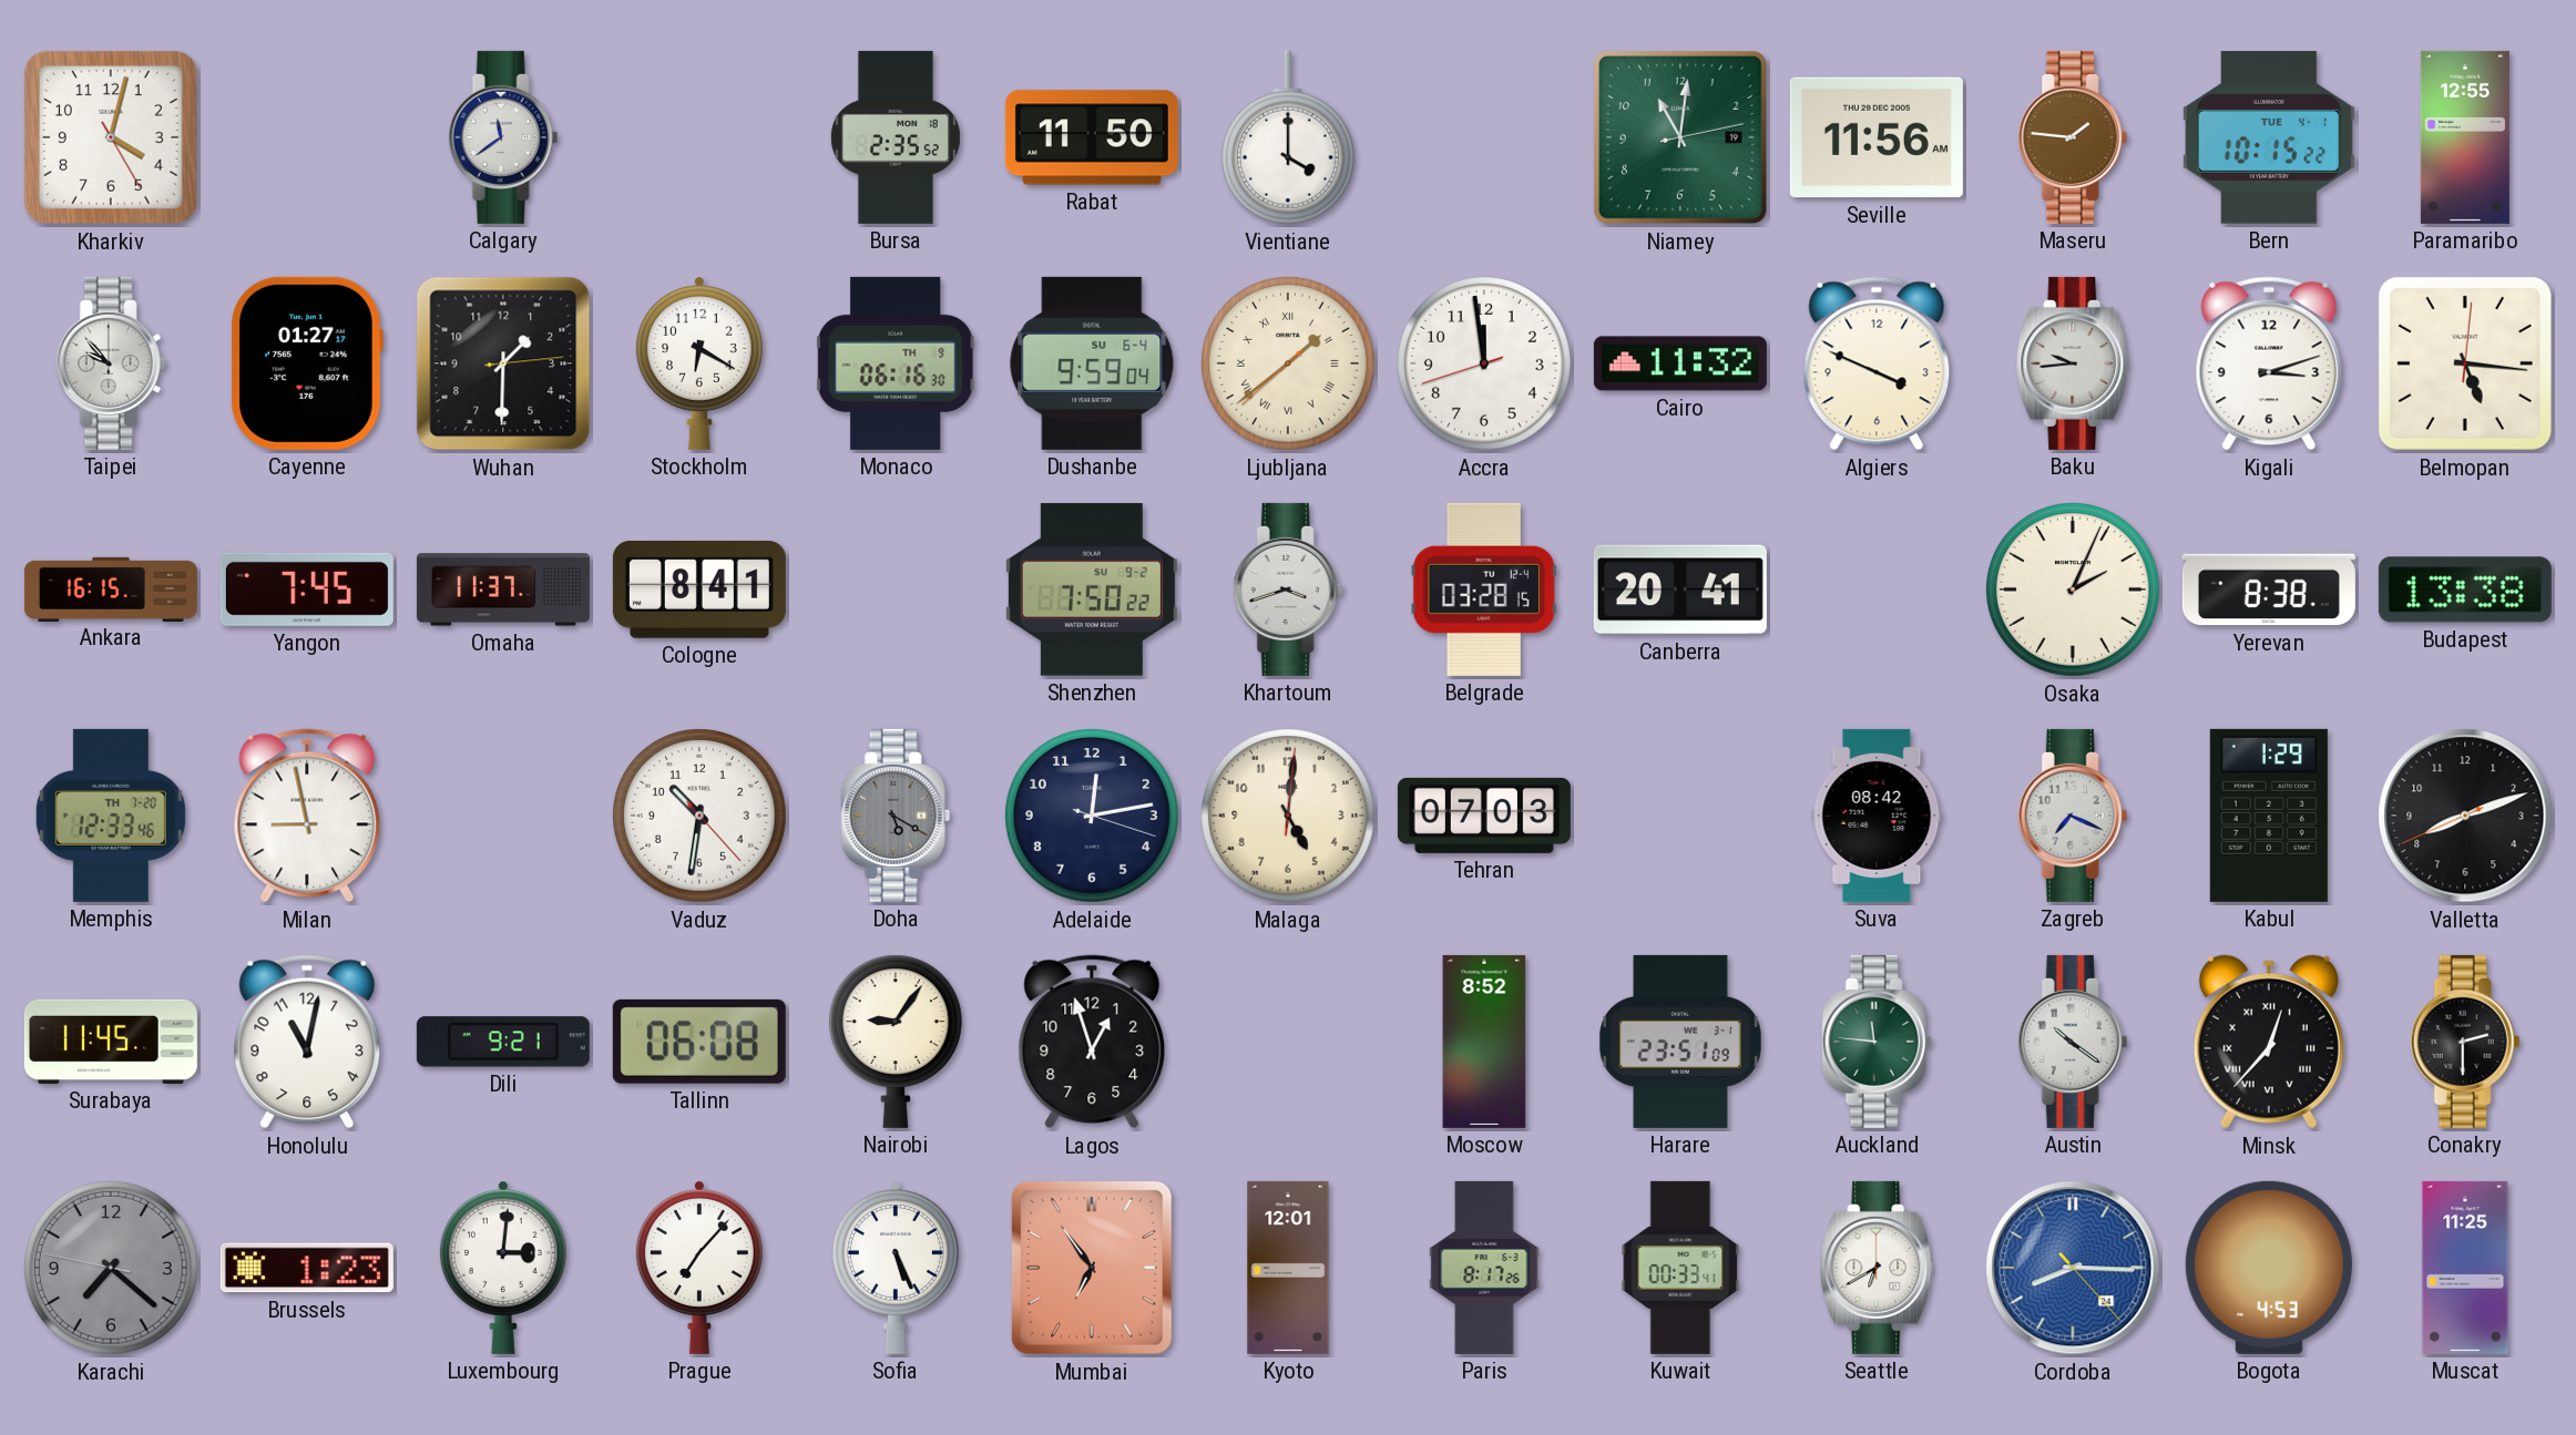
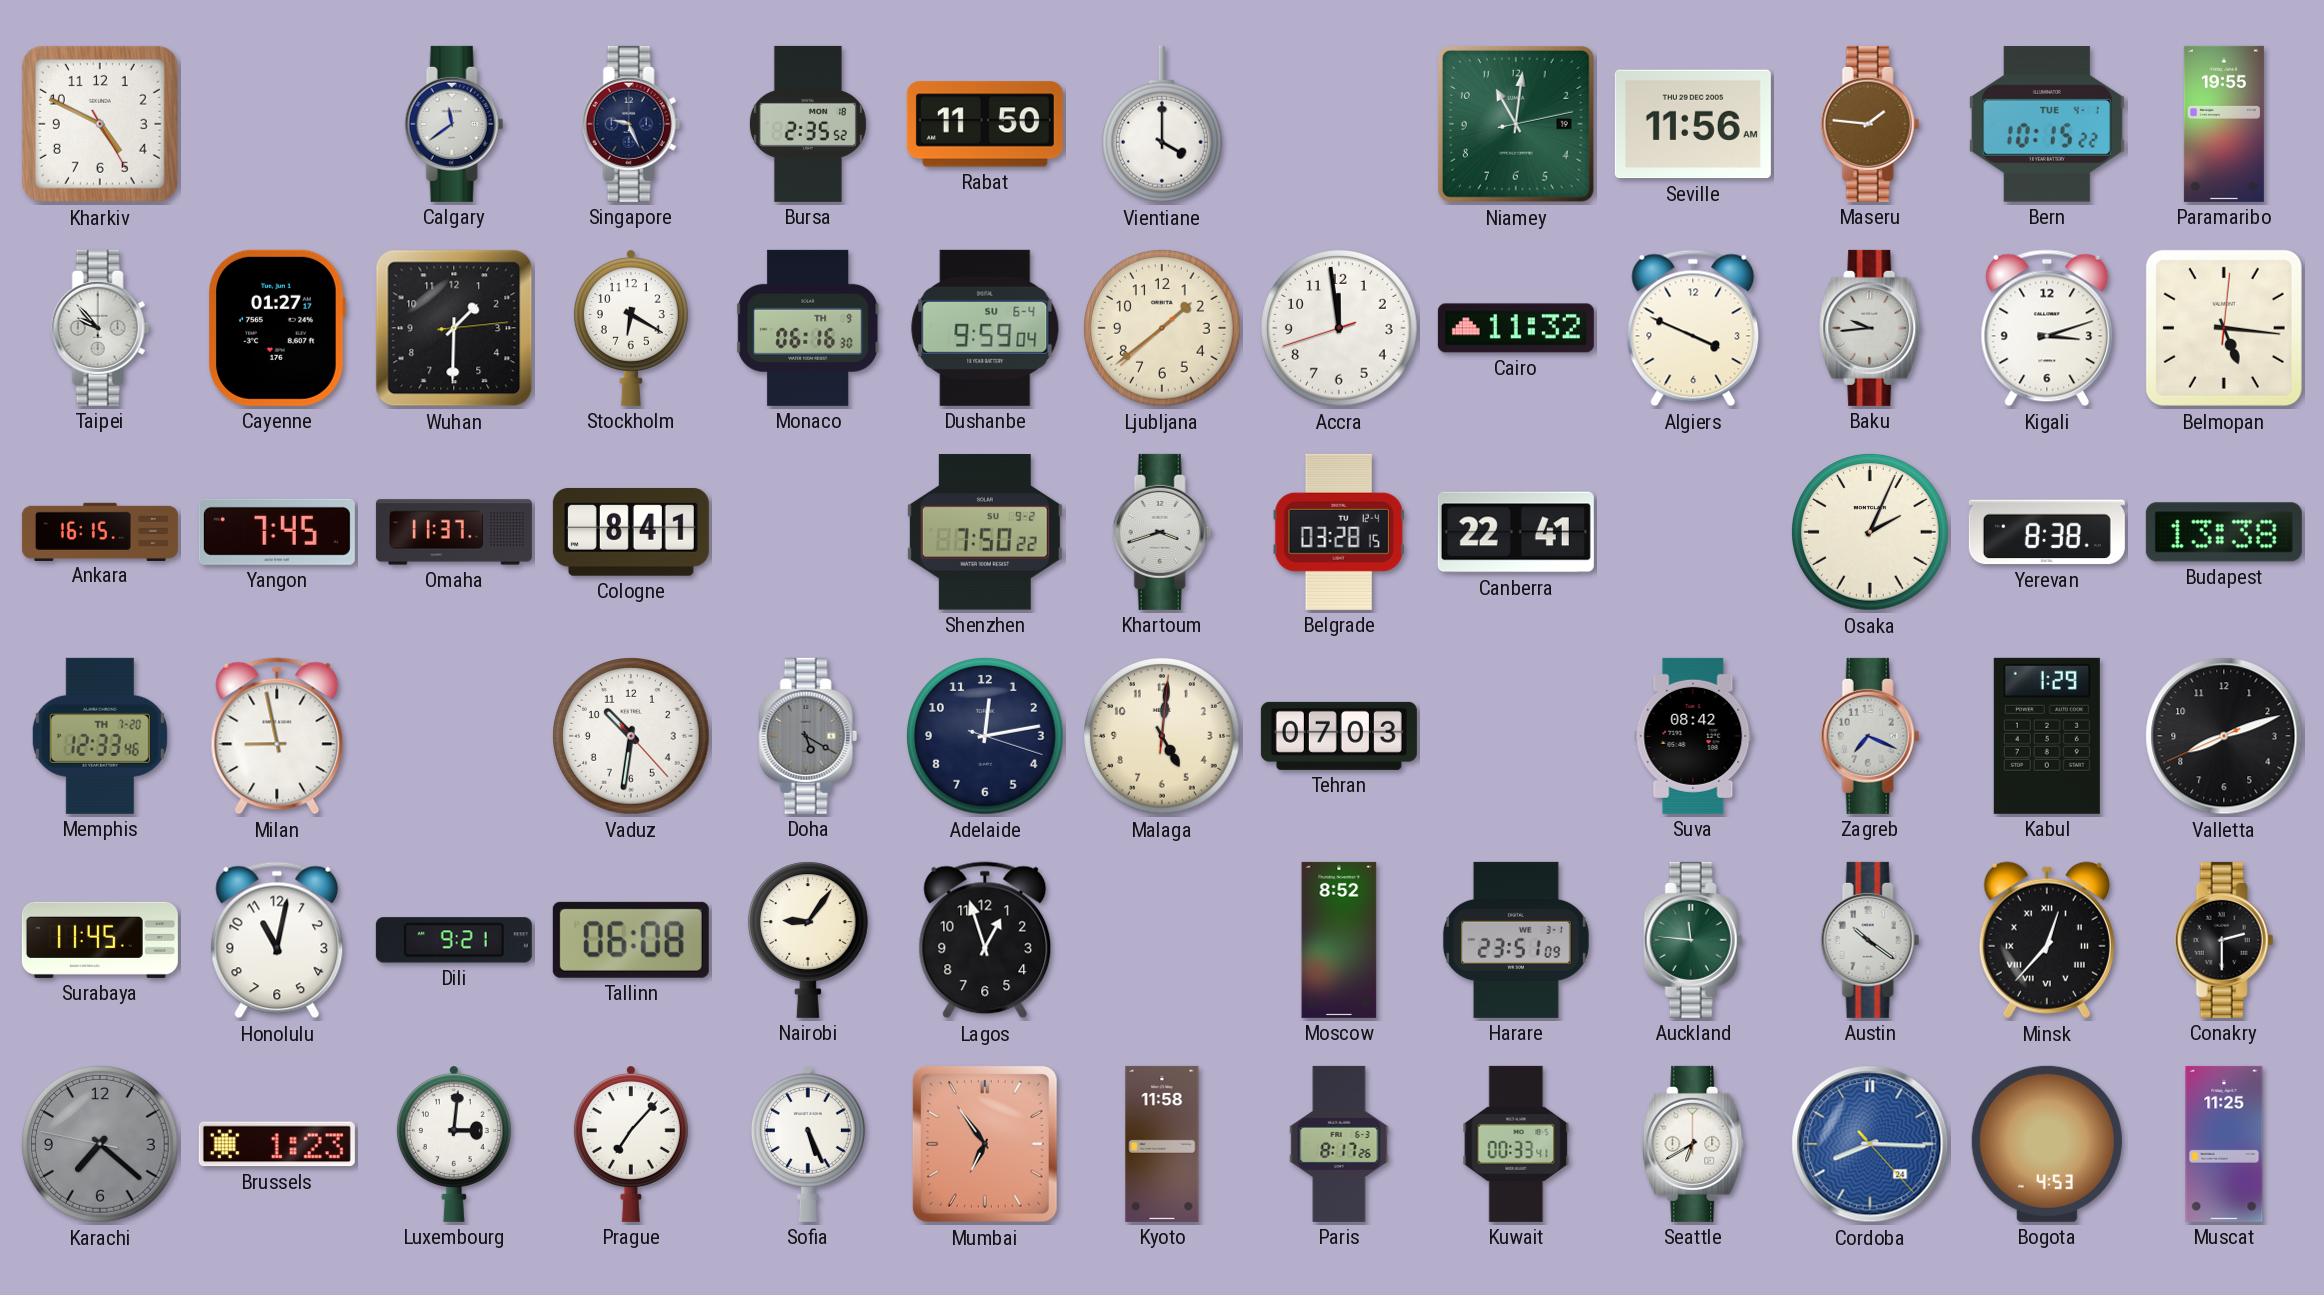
Kharkiv: 4:02 -> 4:49
Singapore: none -> 9:26
Paramaribo: 12:55 -> 19:55
Ljubljana numerals: Roman -> Arabic
Canberra: 20:41 -> 22:41
Kyoto: 12:01 -> 11:58
